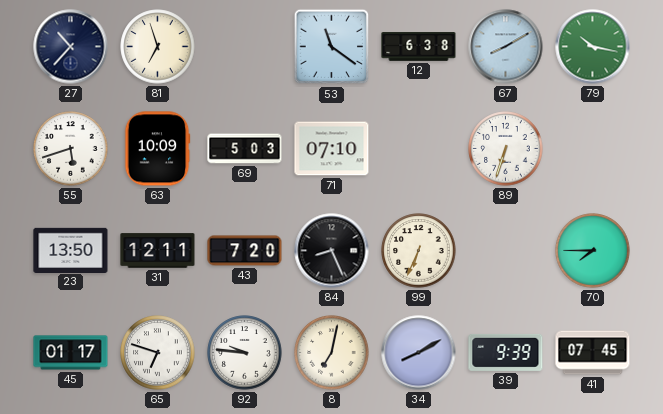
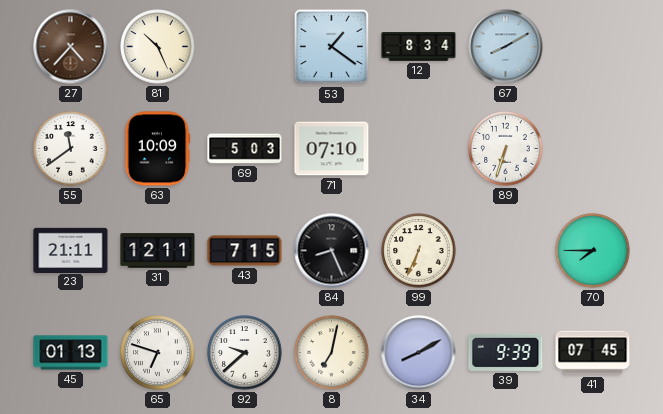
27: 10:37 -> 4:37
27 dial: navy -> brown
81: 6:57 -> 10:26
53: 11:21 -> 1:21
12: 6:38 -> 8:34
79: 10:17 -> none
55: 5:42 -> 11:39
23: 13:50 -> 21:11
43: 7:20 -> 7:15
45: 01:17 -> 01:13
92: 9:46 -> 9:38
